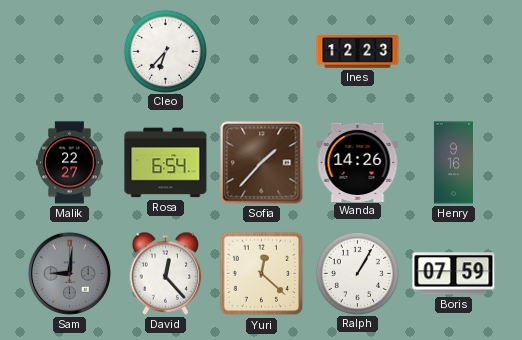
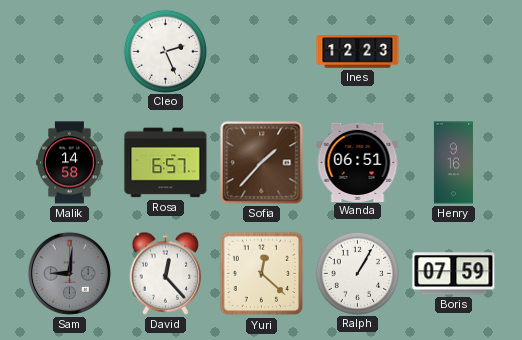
Cleo: 6:37 -> 2:26
Malik: 22:27 -> 14:58
Rosa: 6:54 -> 6:57
Wanda: 14:26 -> 06:51
